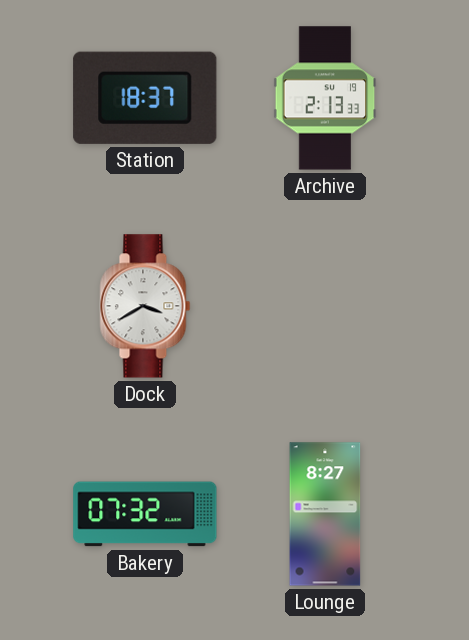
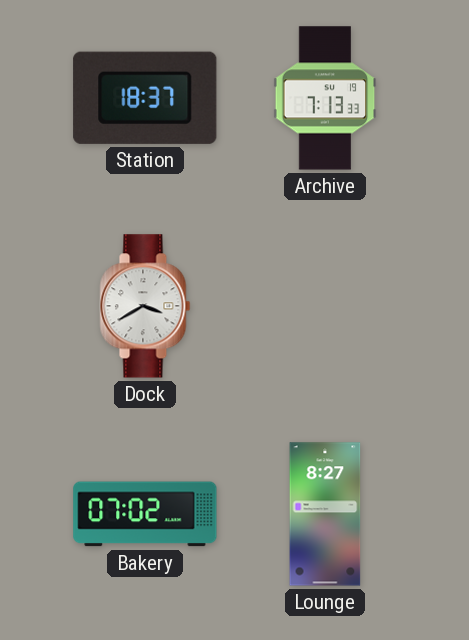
Archive: 2:13 -> 7:13
Bakery: 07:32 -> 07:02
